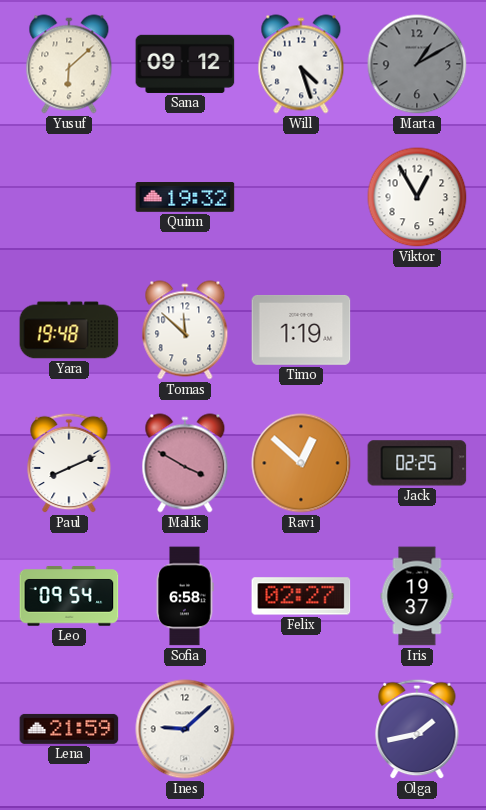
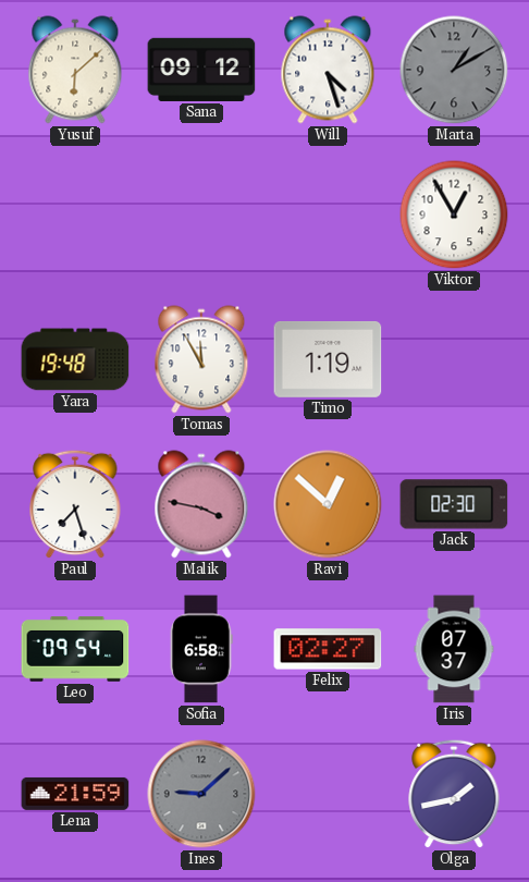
Quinn: 19:32 -> none
Tomas: 11:52 -> 11:55
Paul: 8:11 -> 7:27
Malik: 3:50 -> 3:47
Jack: 02:25 -> 02:30
Iris: 19:37 -> 07:37
Ines dial: white -> grey
